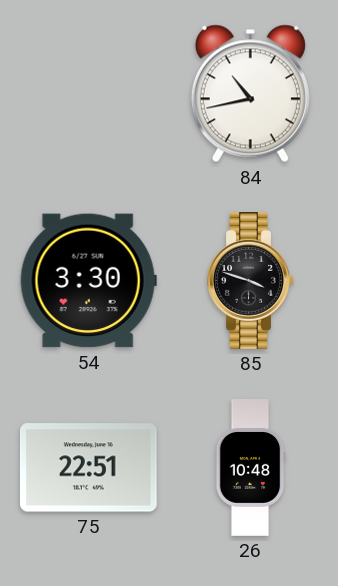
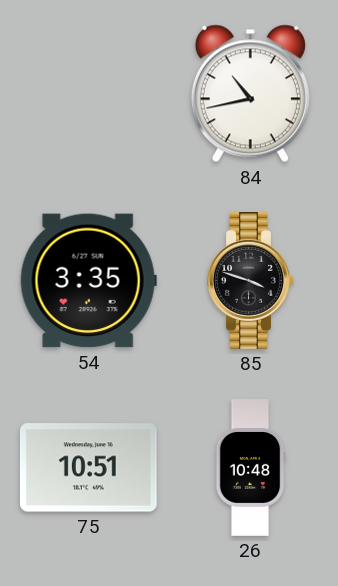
54: 3:30 -> 3:35
75: 22:51 -> 10:51
